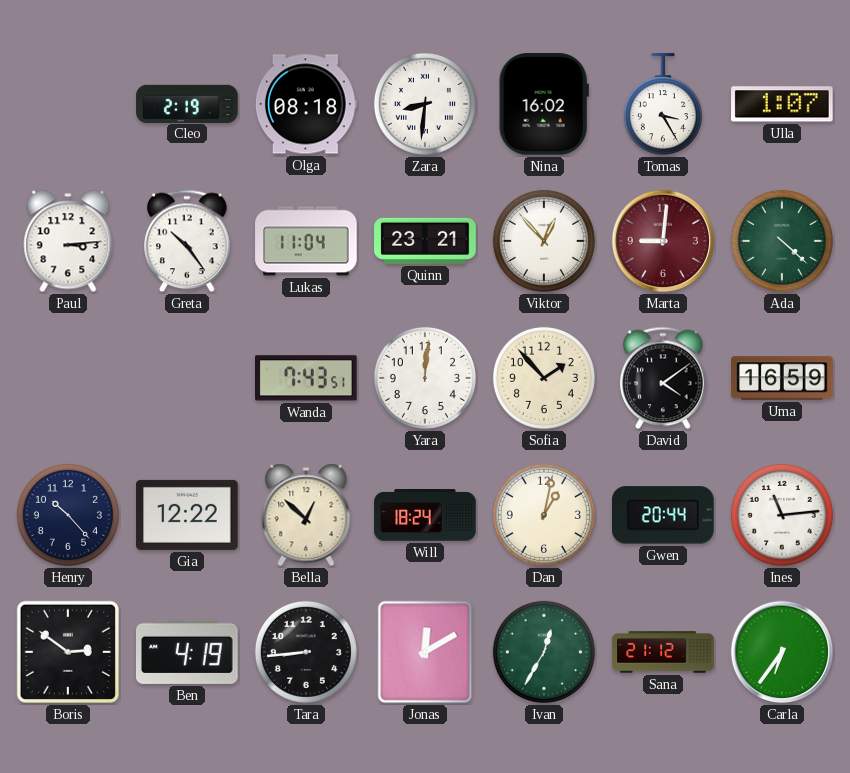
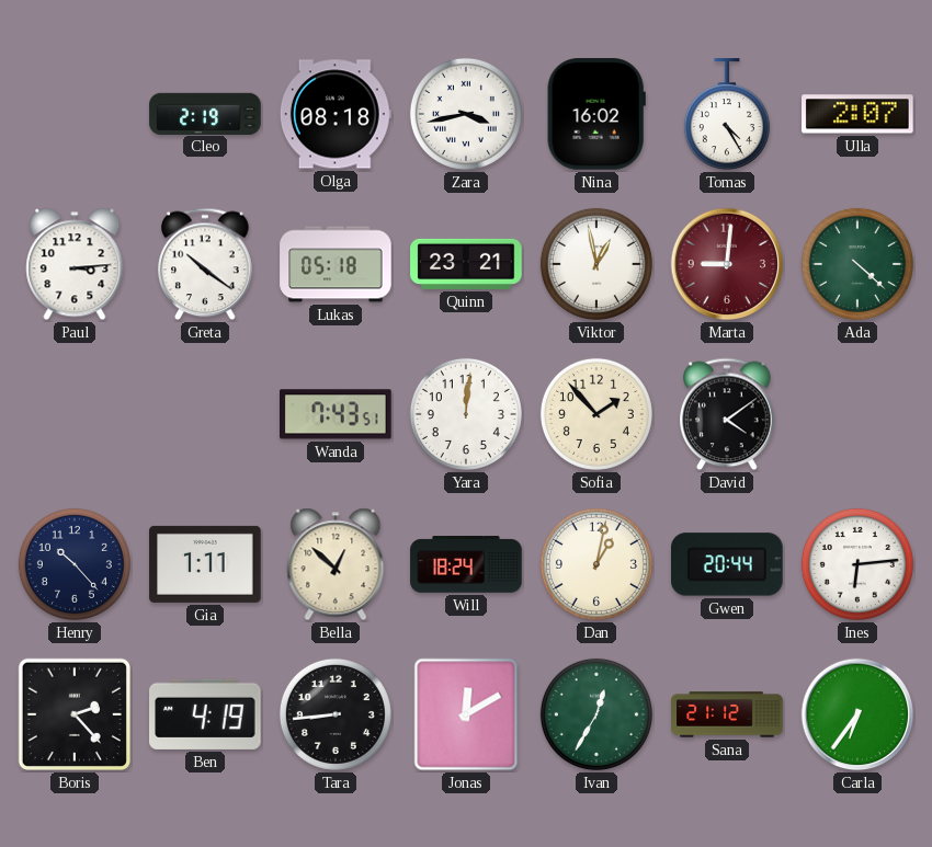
Zara: 8:31 -> 3:43
Tomas: 3:25 -> 4:25
Ulla: 1:07 -> 2:07
Greta: 10:24 -> 10:21
Lukas: 11:04 -> 05:18
Viktor: 12:53 -> 12:58
Uma: 16:59 -> none
Gia: 12:22 -> 1:11
Ines: 11:14 -> 6:14
Boris: 2:51 -> 2:23
